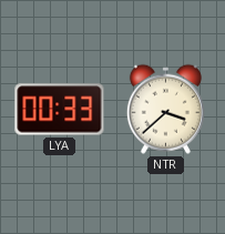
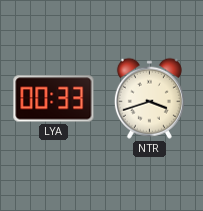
NTR: 3:38 -> 3:42
